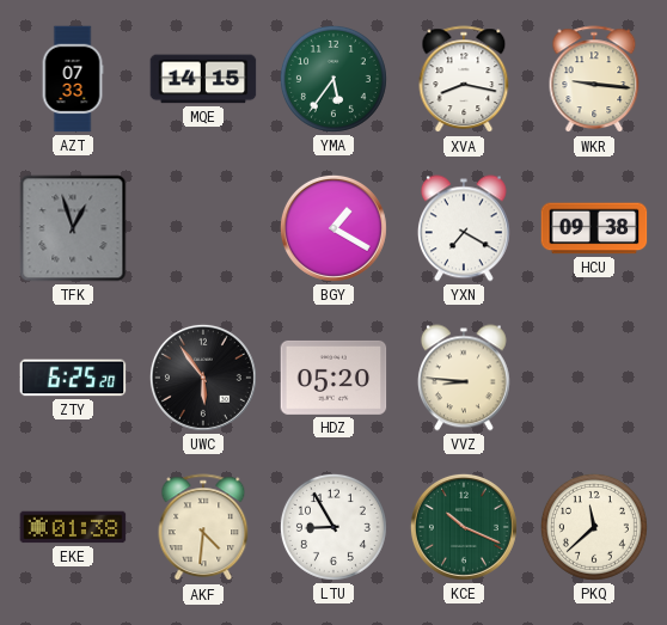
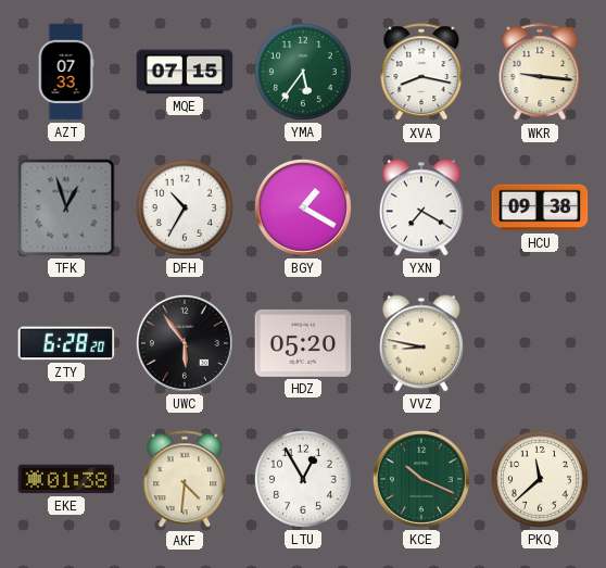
MQE: 14:15 -> 07:15
DFH: none -> 10:35
ZTY: 6:25 -> 6:28
VVZ: 8:46 -> 8:47
LTU: 8:55 -> 12:55
